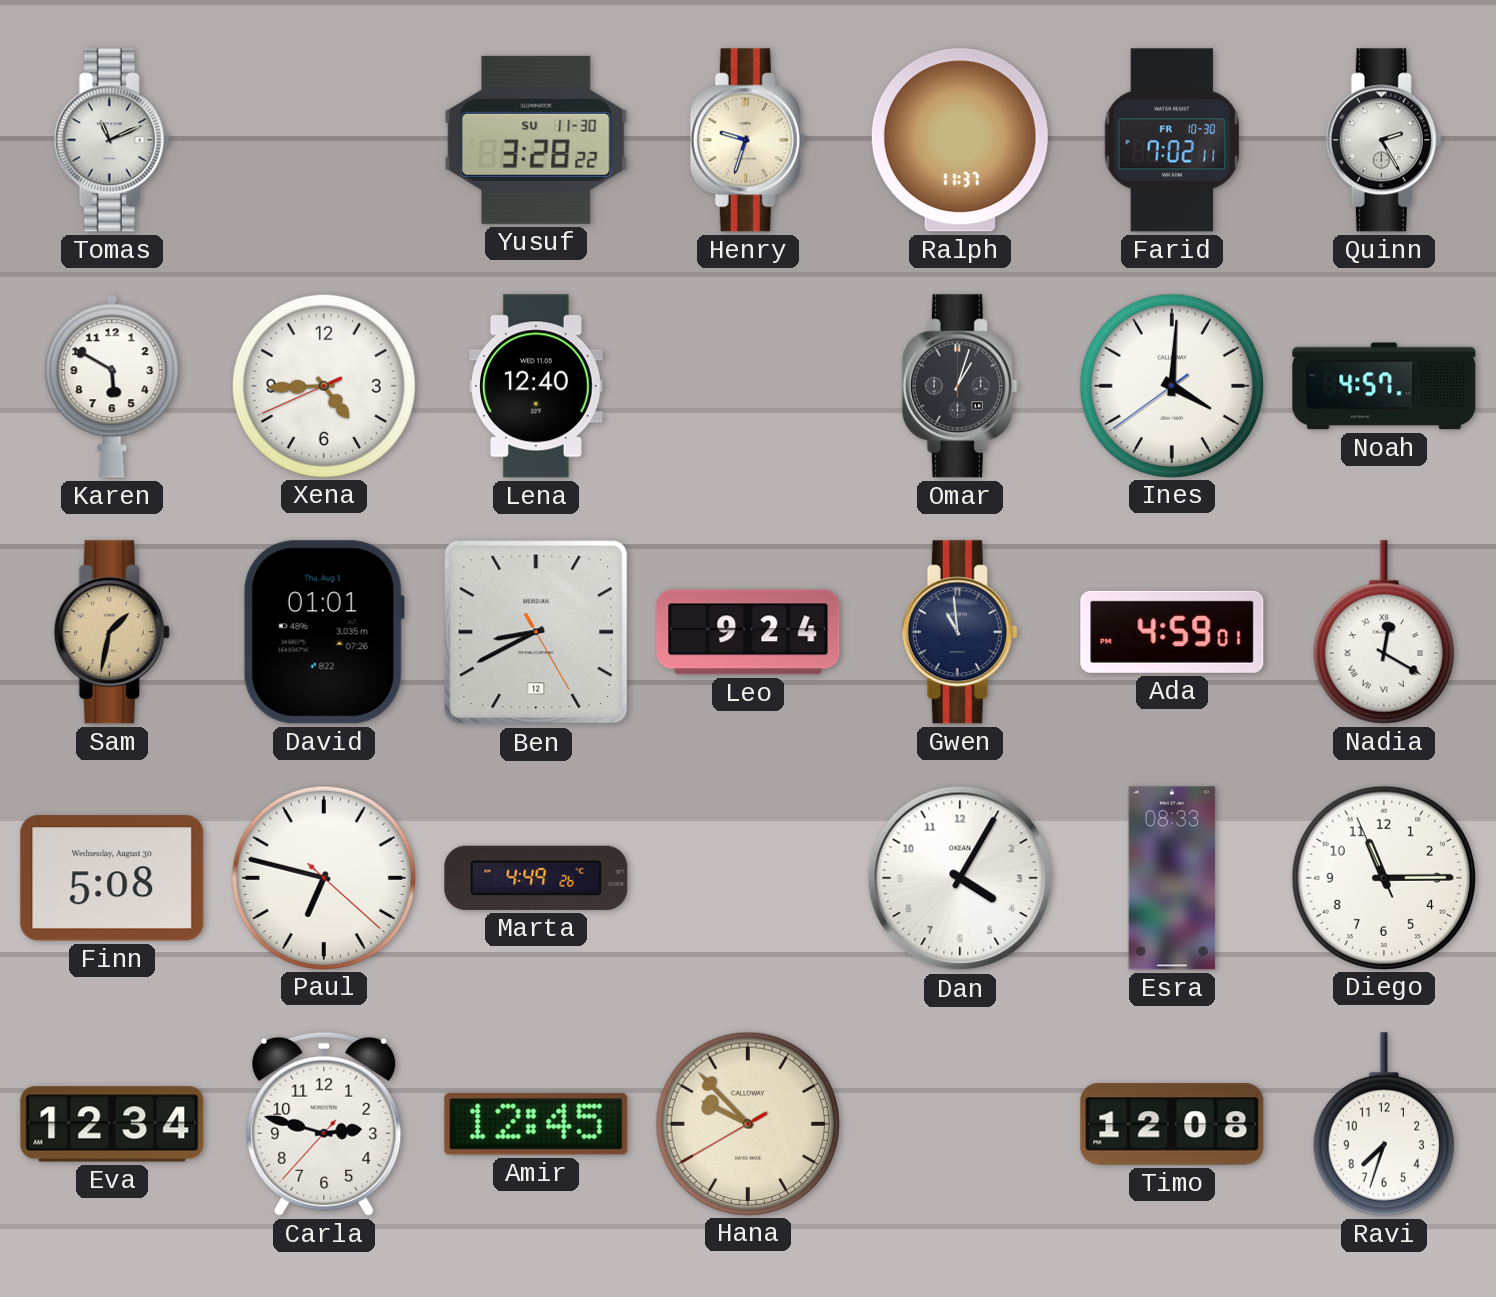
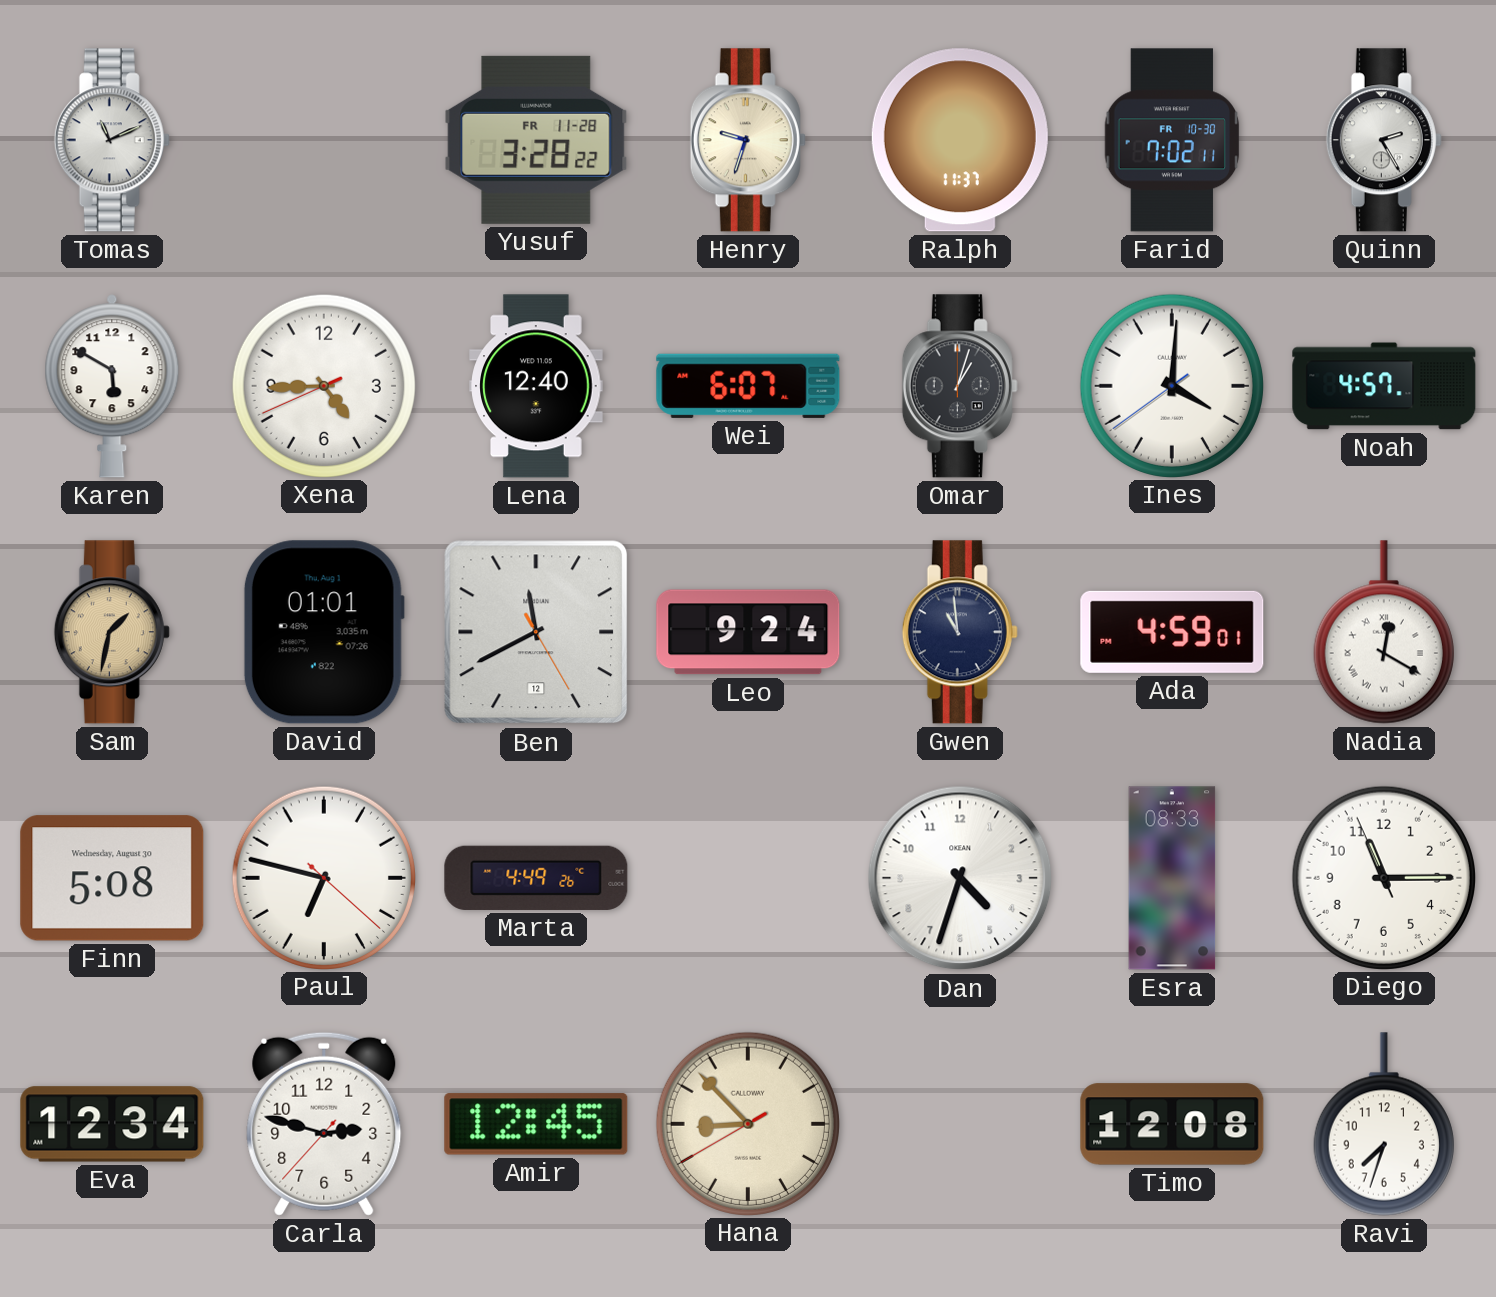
Yusuf date: SU 11-30 -> FR 11-28
Wei: none -> 6:07
Ben: 8:40 -> 11:40
Dan: 4:05 -> 4:33
Hana: 9:52 -> 8:52
